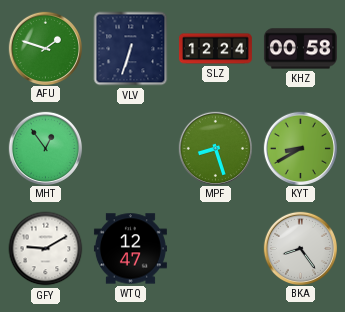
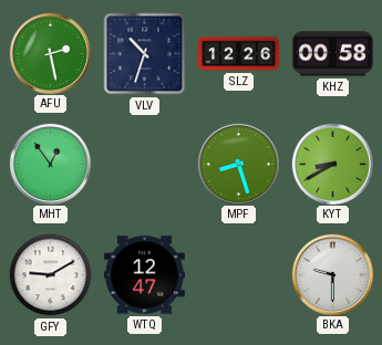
AFU: 1:48 -> 2:28
VLV: 6:33 -> 10:33
SLZ: 12:24 -> 12:26
BKA: 8:24 -> 9:30
